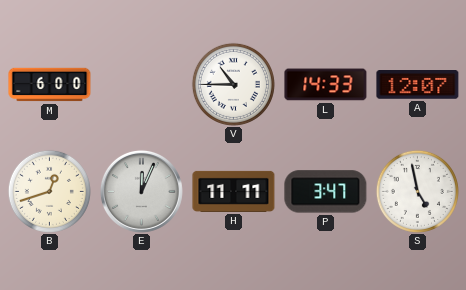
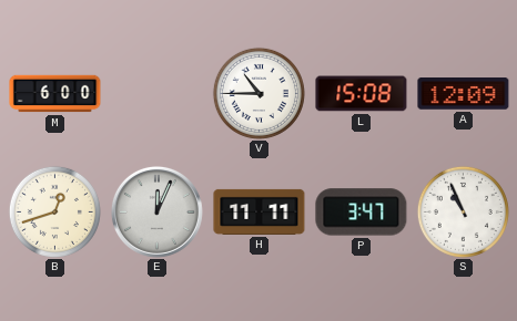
L: 14:33 -> 15:08
A: 12:07 -> 12:09
S: 4:58 -> 10:56
